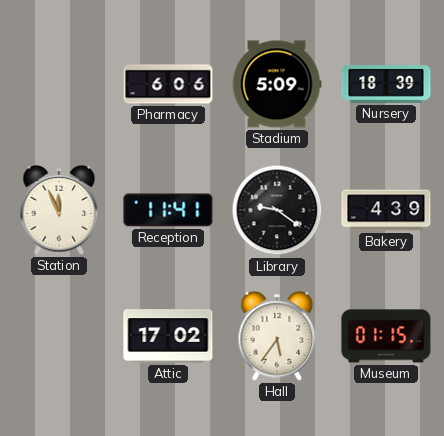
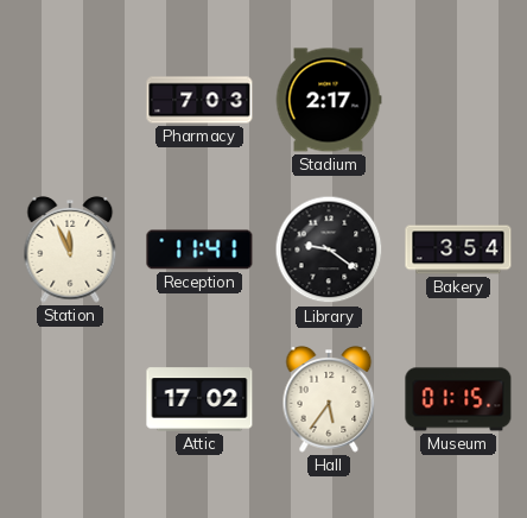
Pharmacy: 6:06 -> 7:03
Stadium: 5:09 -> 2:17
Nursery: 18:39 -> none
Bakery: 4:39 -> 3:54
